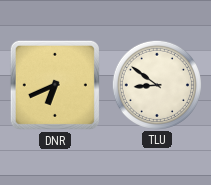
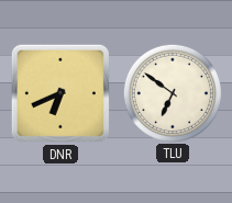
TLU: 8:51 -> 6:51
